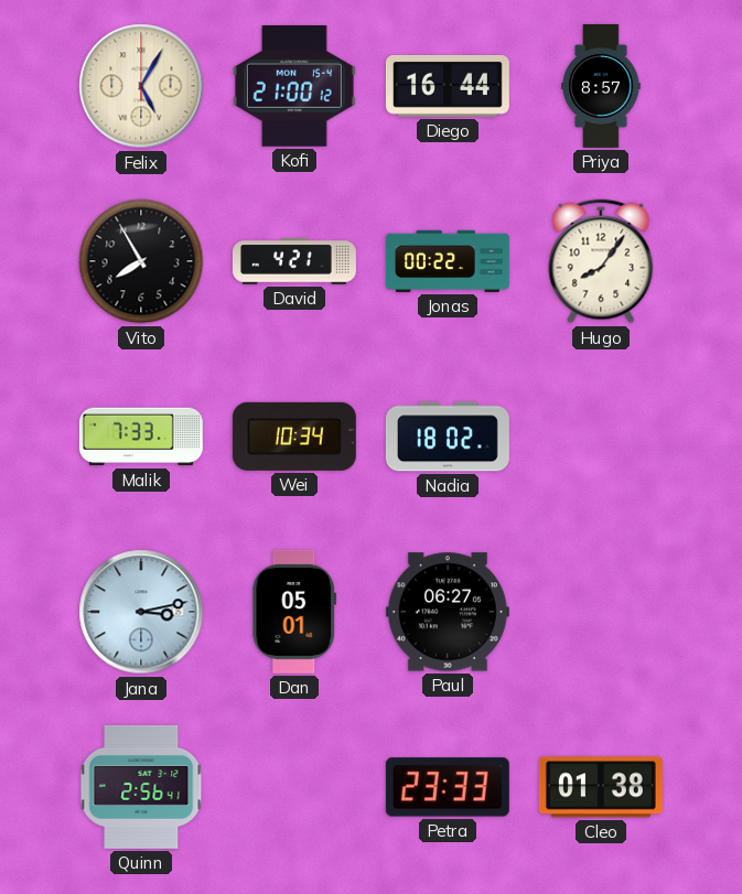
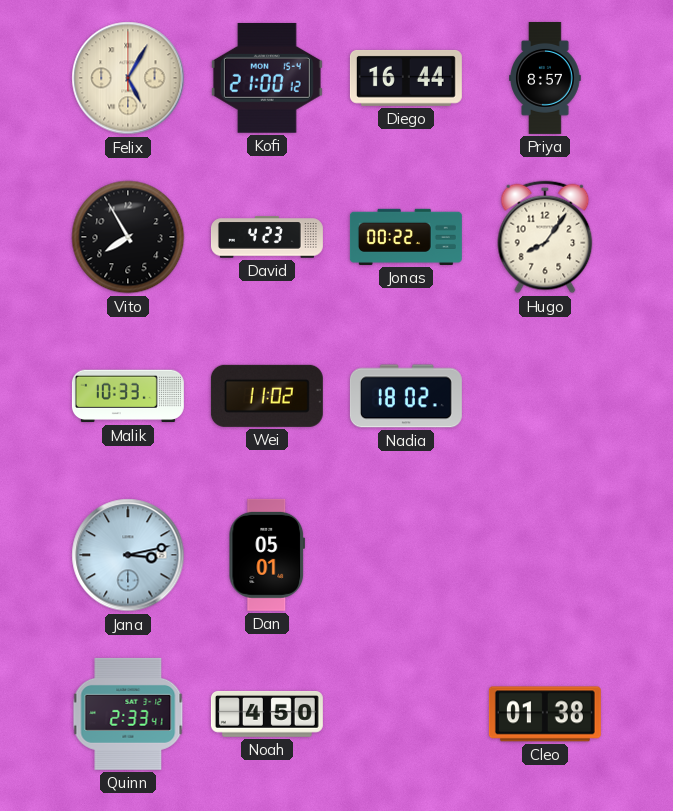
David: 4:21 -> 4:23
Malik: 7:33 -> 10:33
Wei: 10:34 -> 11:02
Paul: 06:27 -> none
Quinn: 2:56 -> 2:33
Noah: none -> 4:50
Petra: 23:33 -> none
